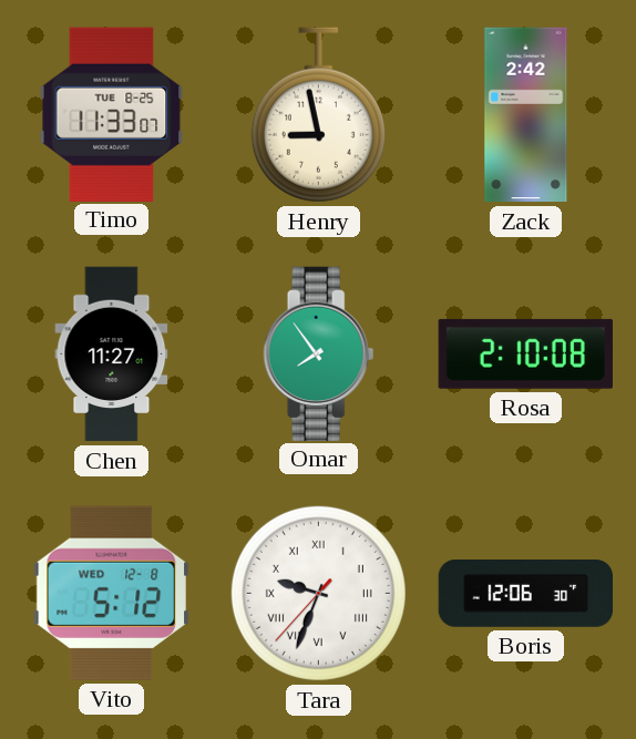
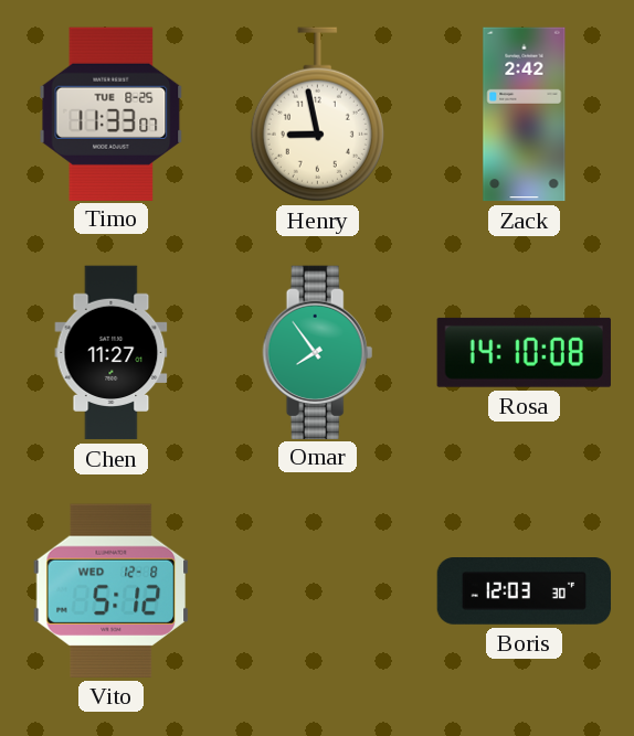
Rosa: 2:10 -> 14:10
Tara: 9:33 -> none
Boris: 12:06 -> 12:03
